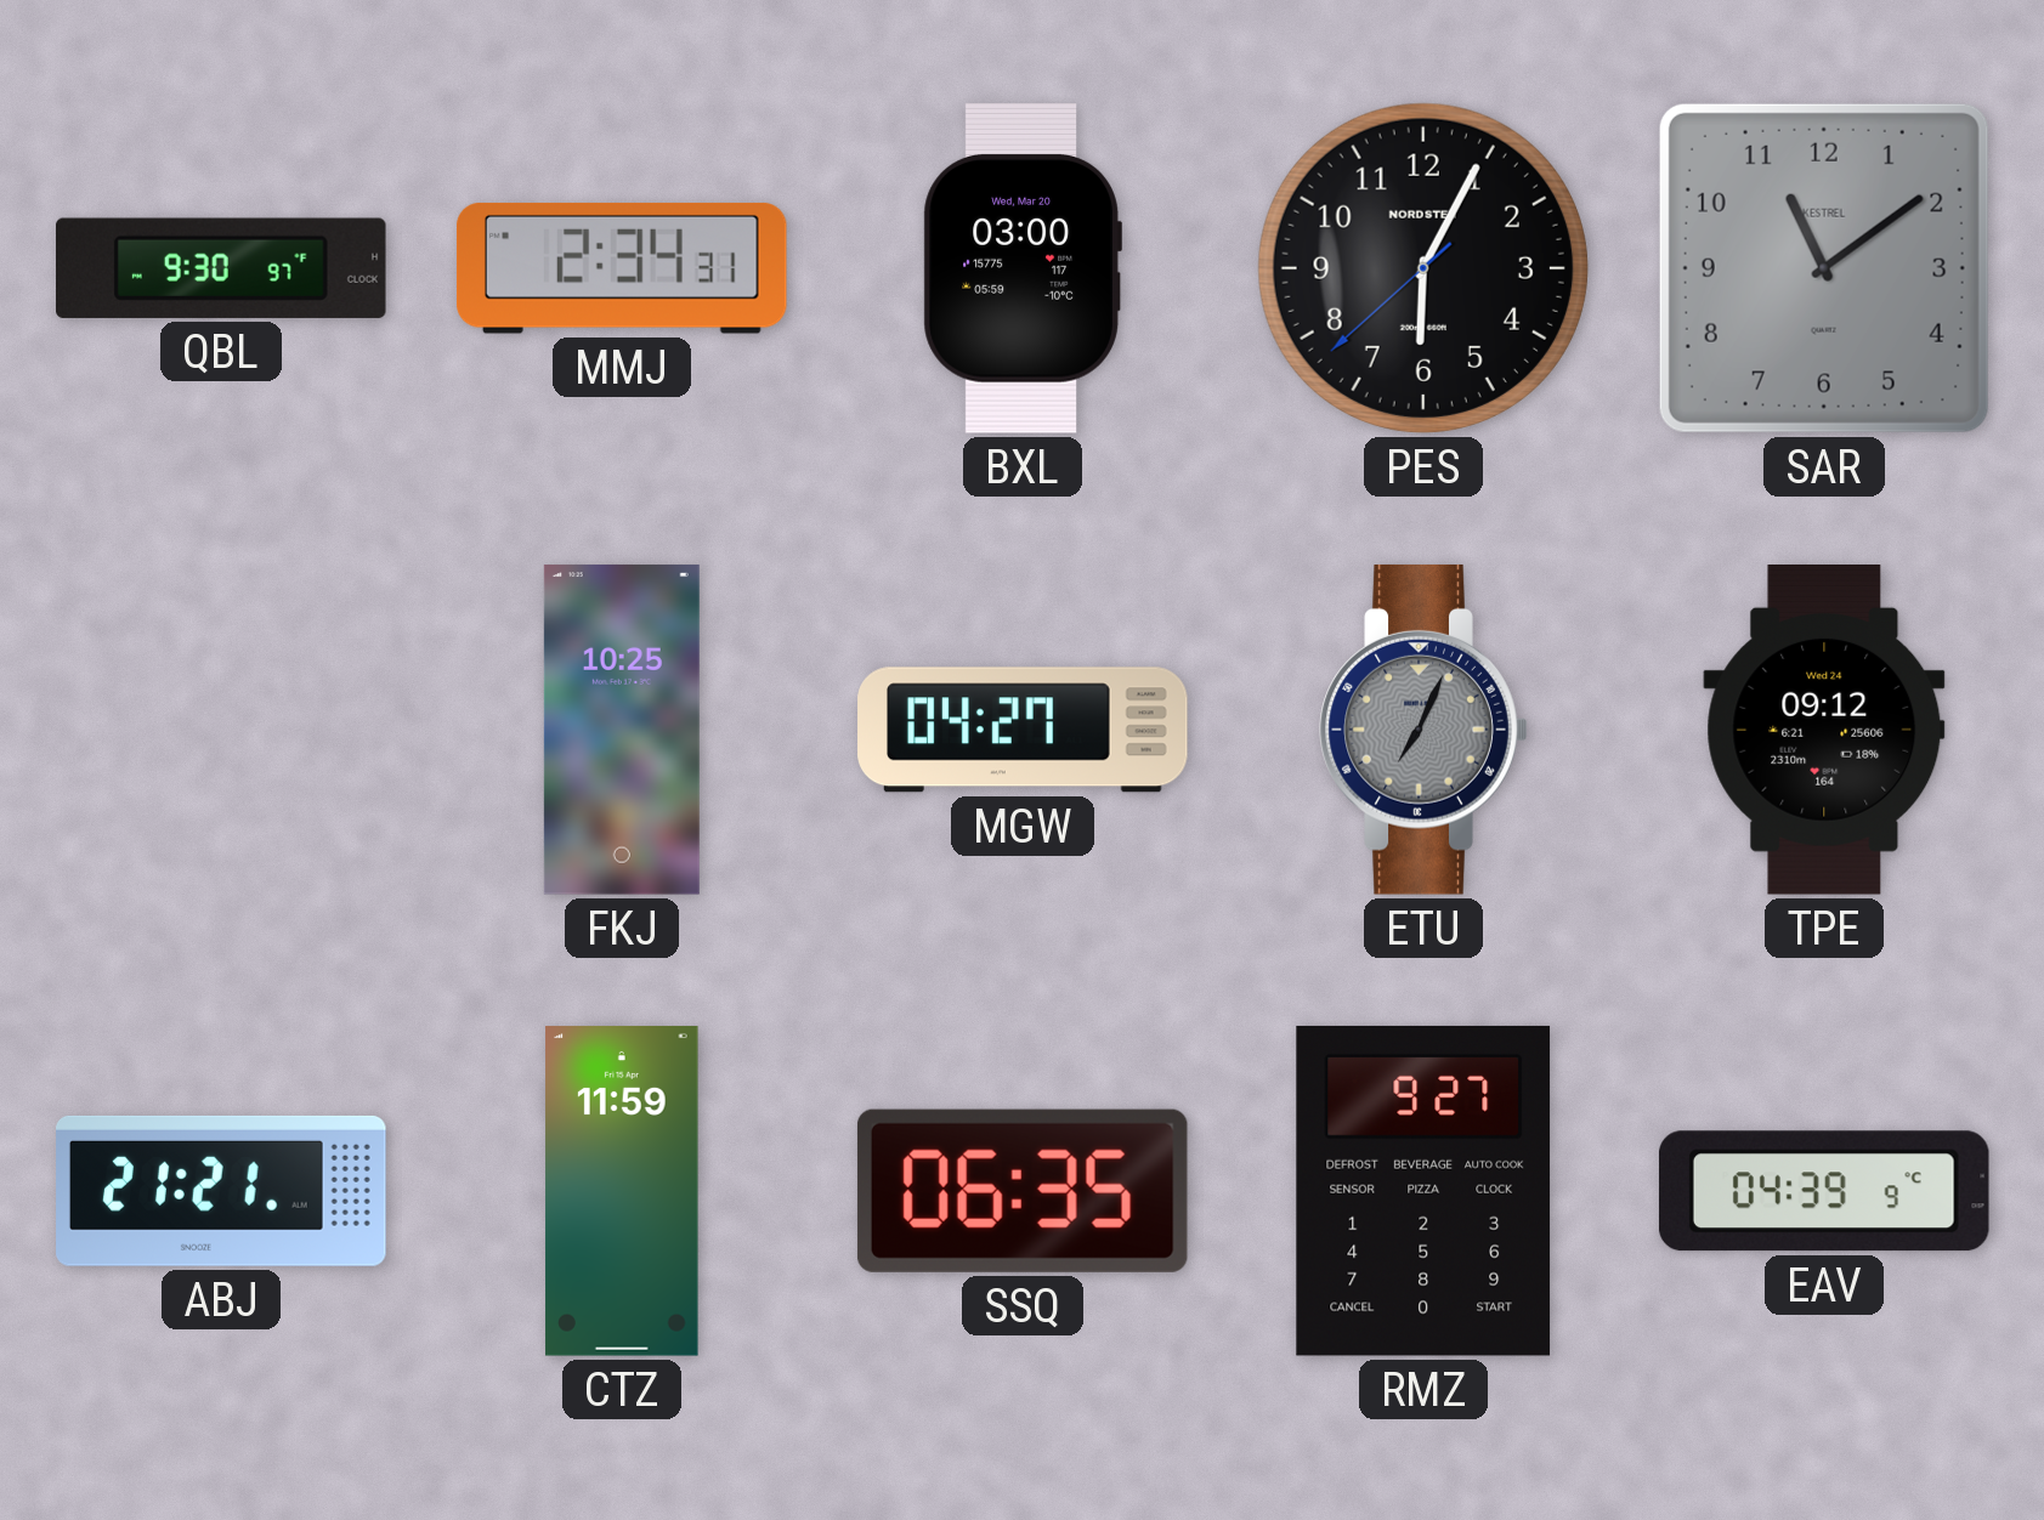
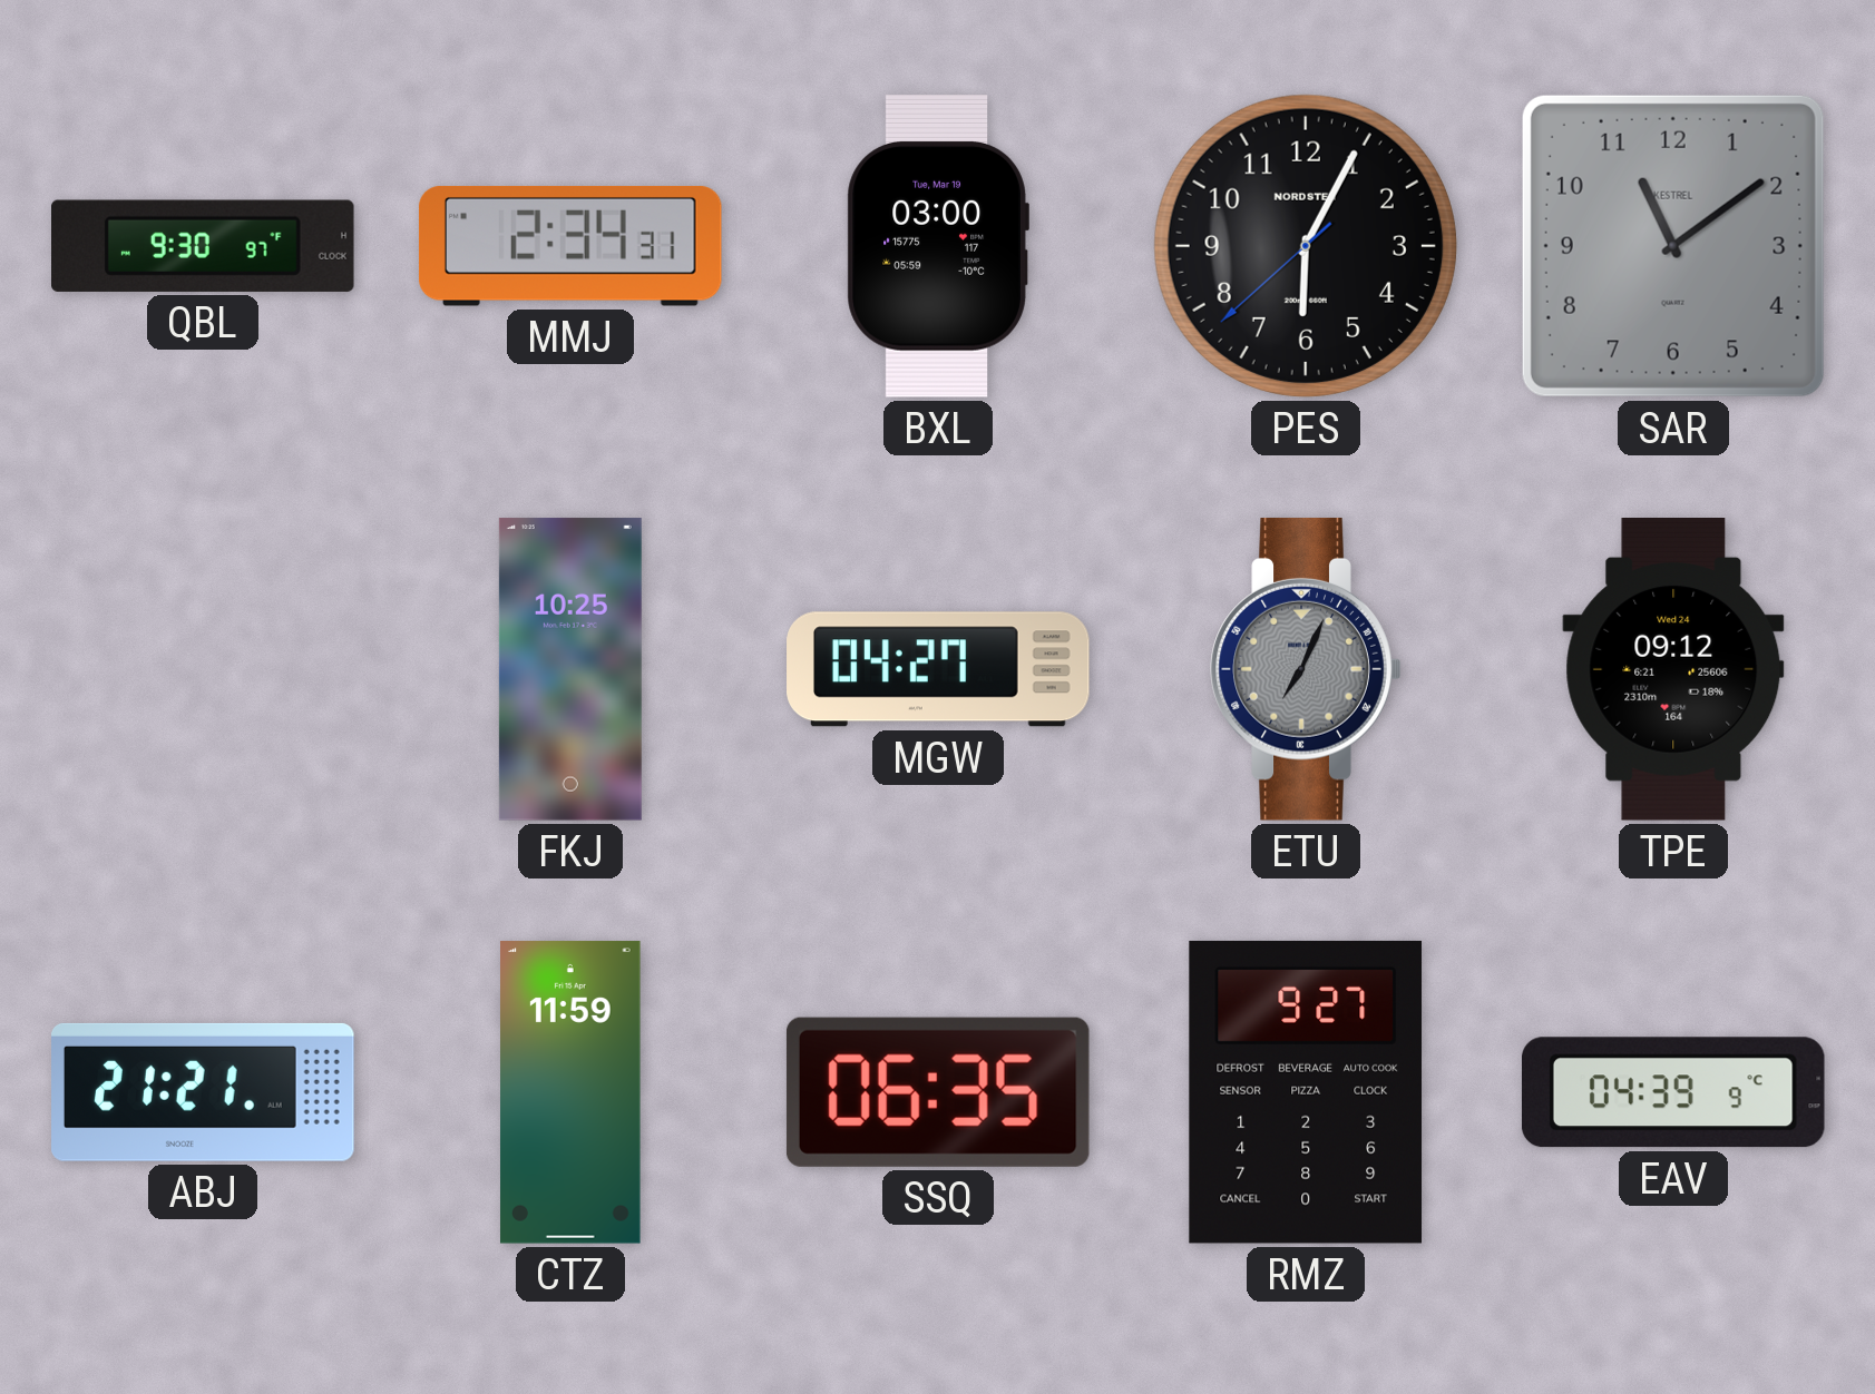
BXL date: Wed, Mar 20 -> Tue, Mar 19
